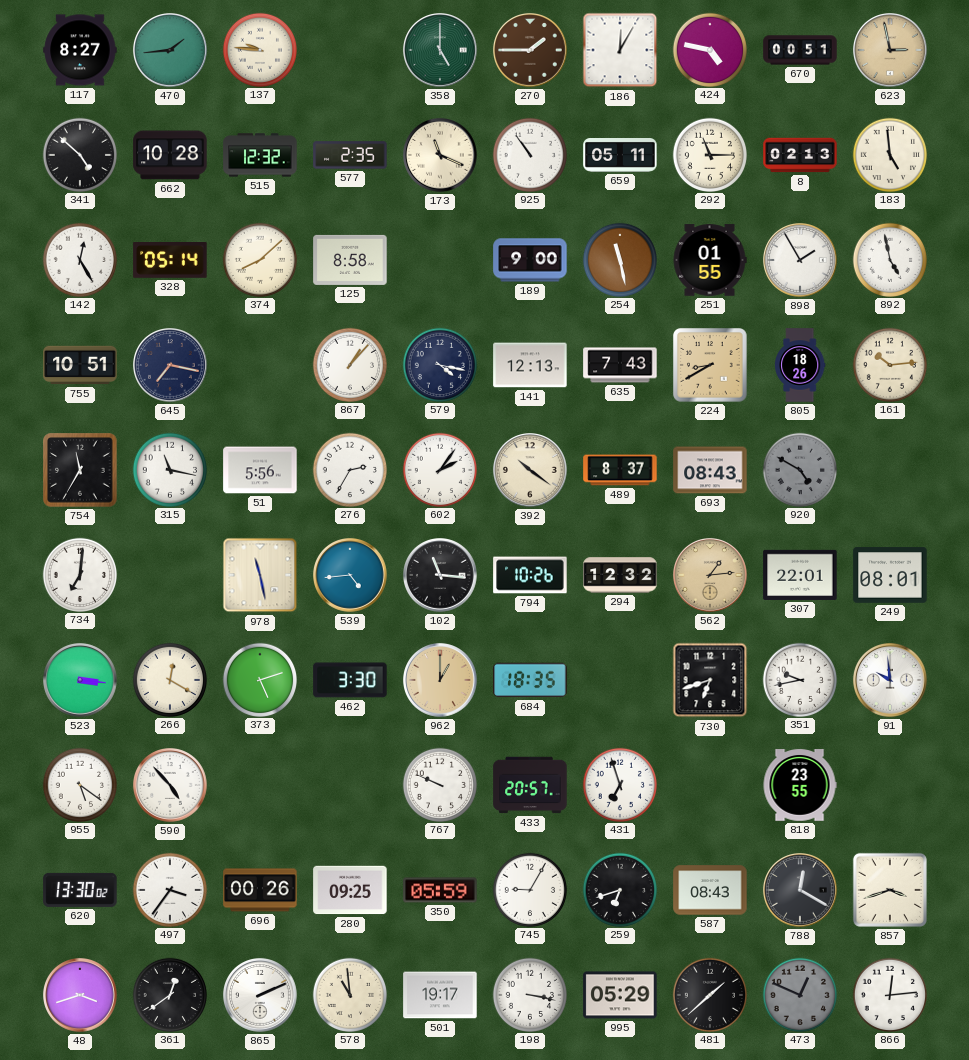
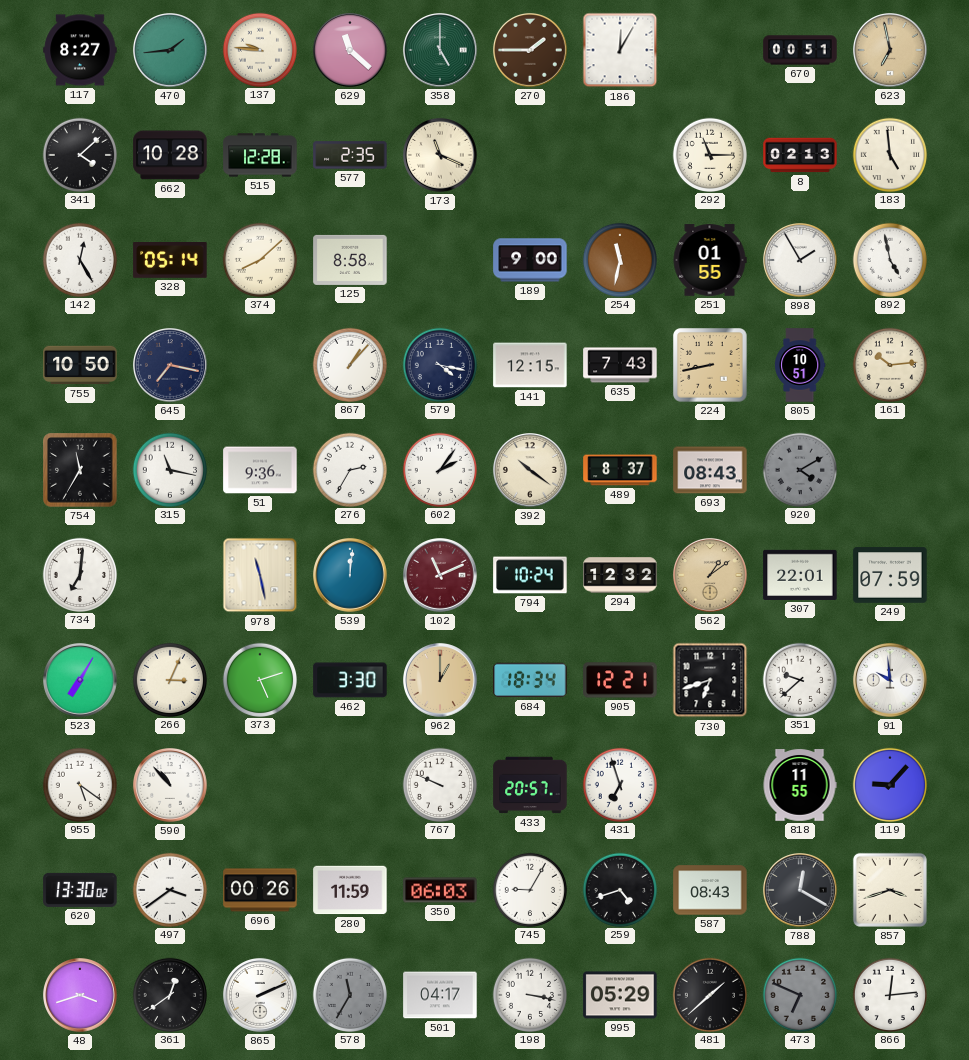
629: none -> 11:22
424: 4:47 -> none
623: 2:58 -> 6:58
341: 4:52 -> 4:08
515: 12:32 -> 12:28
925: 10:54 -> none
659: 05:11 -> none
254: 11:28 -> 11:32
755: 10:51 -> 10:50
141: 12:13 -> 12:15
224: 8:40 -> 8:43
805: 18:26 -> 10:51
51: 5:56 -> 9:36
920: 4:50 -> 4:10
539: 4:44 -> 12:01
102: 11:16 -> 11:11
102 dial: black -> burgundy
794: 10:26 -> 10:24
562: 1:14 -> 1:09
249: 08:01 -> 07:59
523: 3:16 -> 7:05
266: 12:20 -> 3:04
684: 18:35 -> 18:34
905: none -> 12:21
351: 9:43 -> 9:38
590: 4:53 -> 10:53
818: 23:55 -> 11:55
119: none -> 9:07
497: 3:36 -> 3:39
280: 09:25 -> 11:59
350: 05:59 -> 06:03
259: 6:42 -> 4:42
578: 10:59 -> 11:35
578 dial: cream -> grey
501: 19:17 -> 04:17
473: 12:49 -> 6:49
